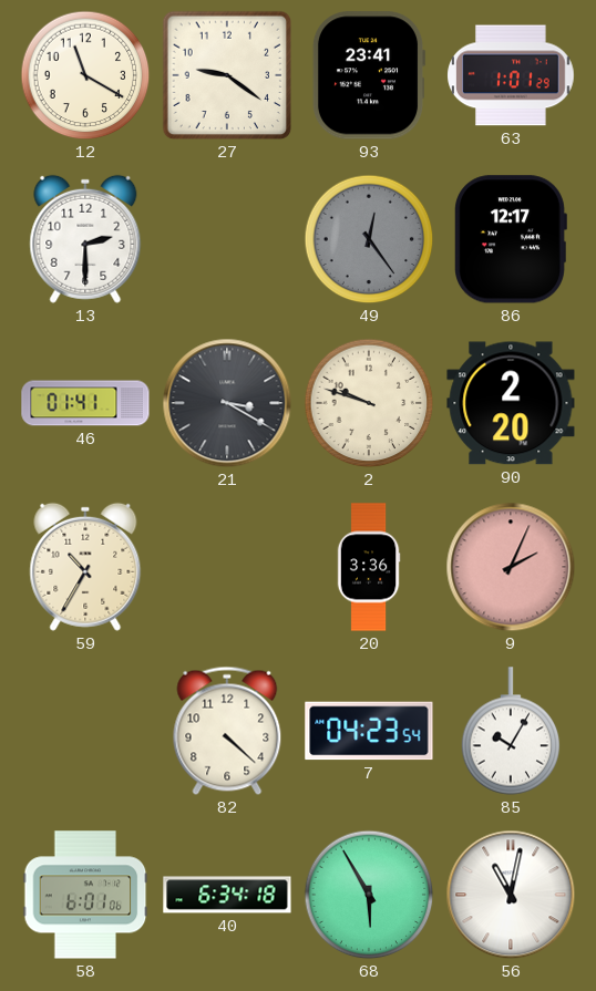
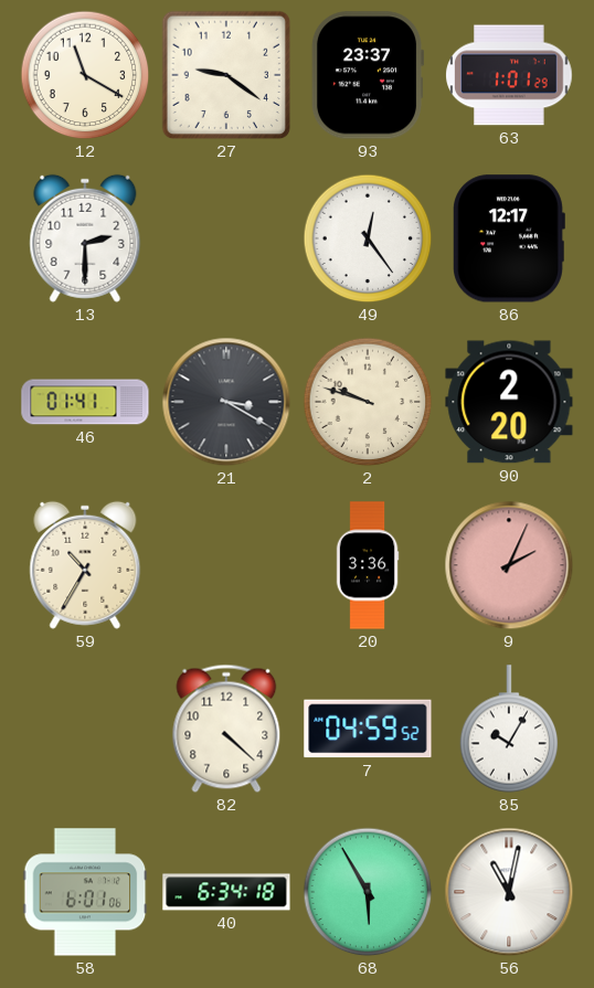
93: 23:41 -> 23:37
49 dial: grey -> white
7: 04:23 -> 04:59
